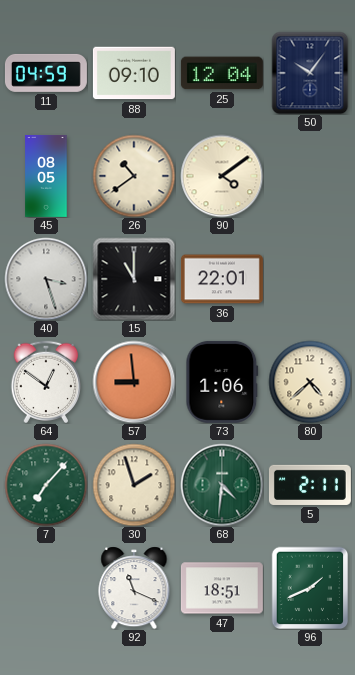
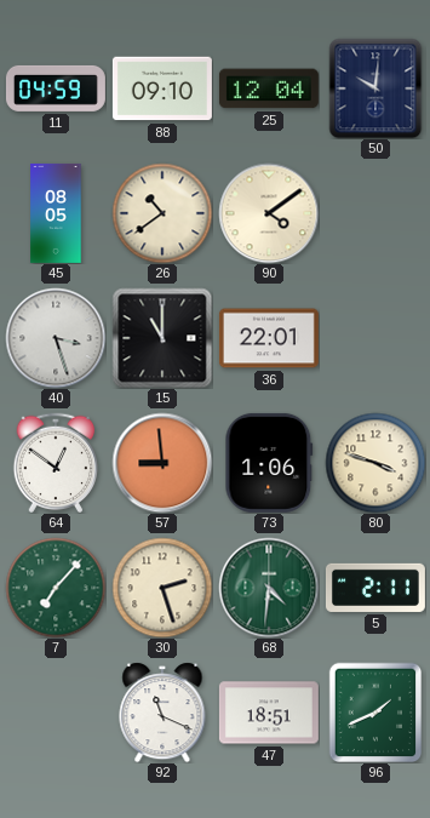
50: 10:06 -> 10:01
80: 4:38 -> 3:48
30: 1:57 -> 2:27
